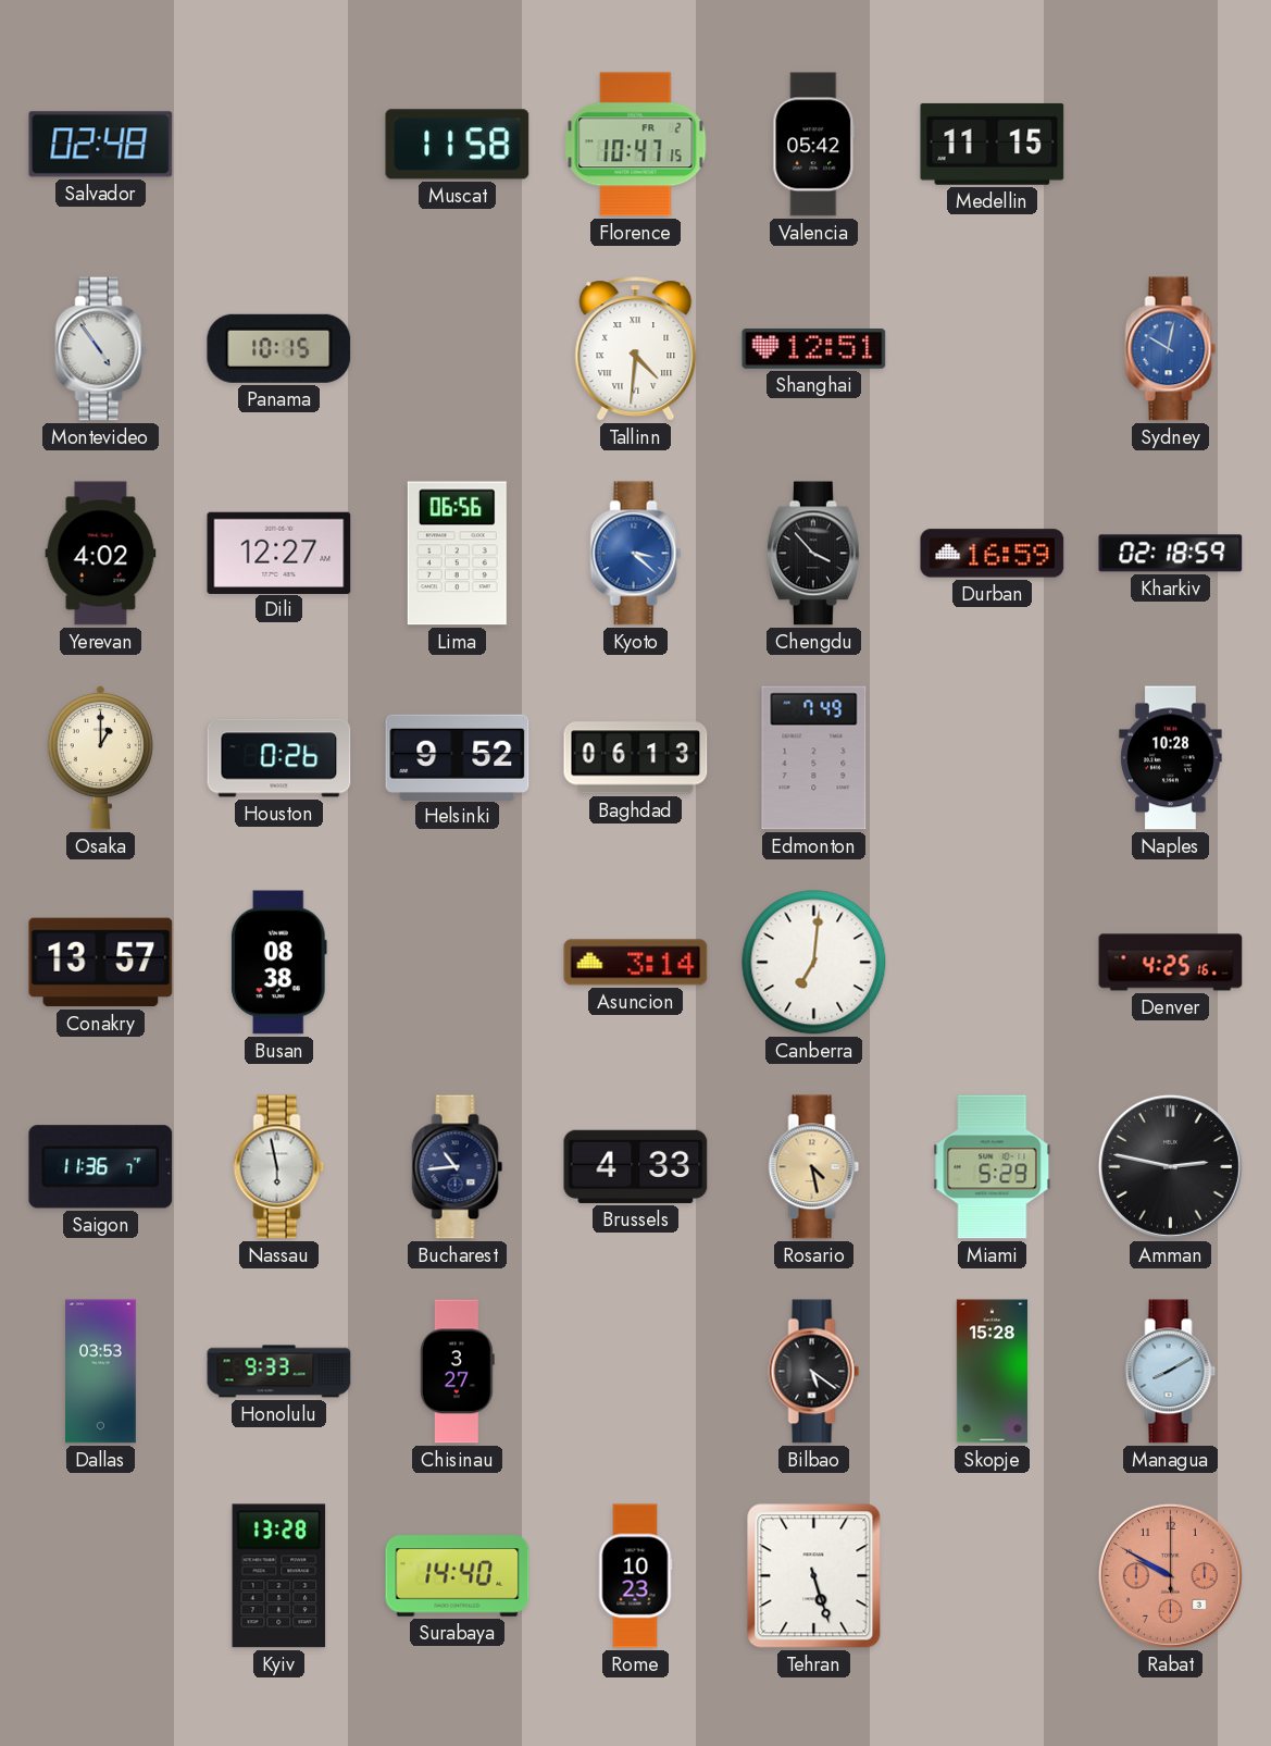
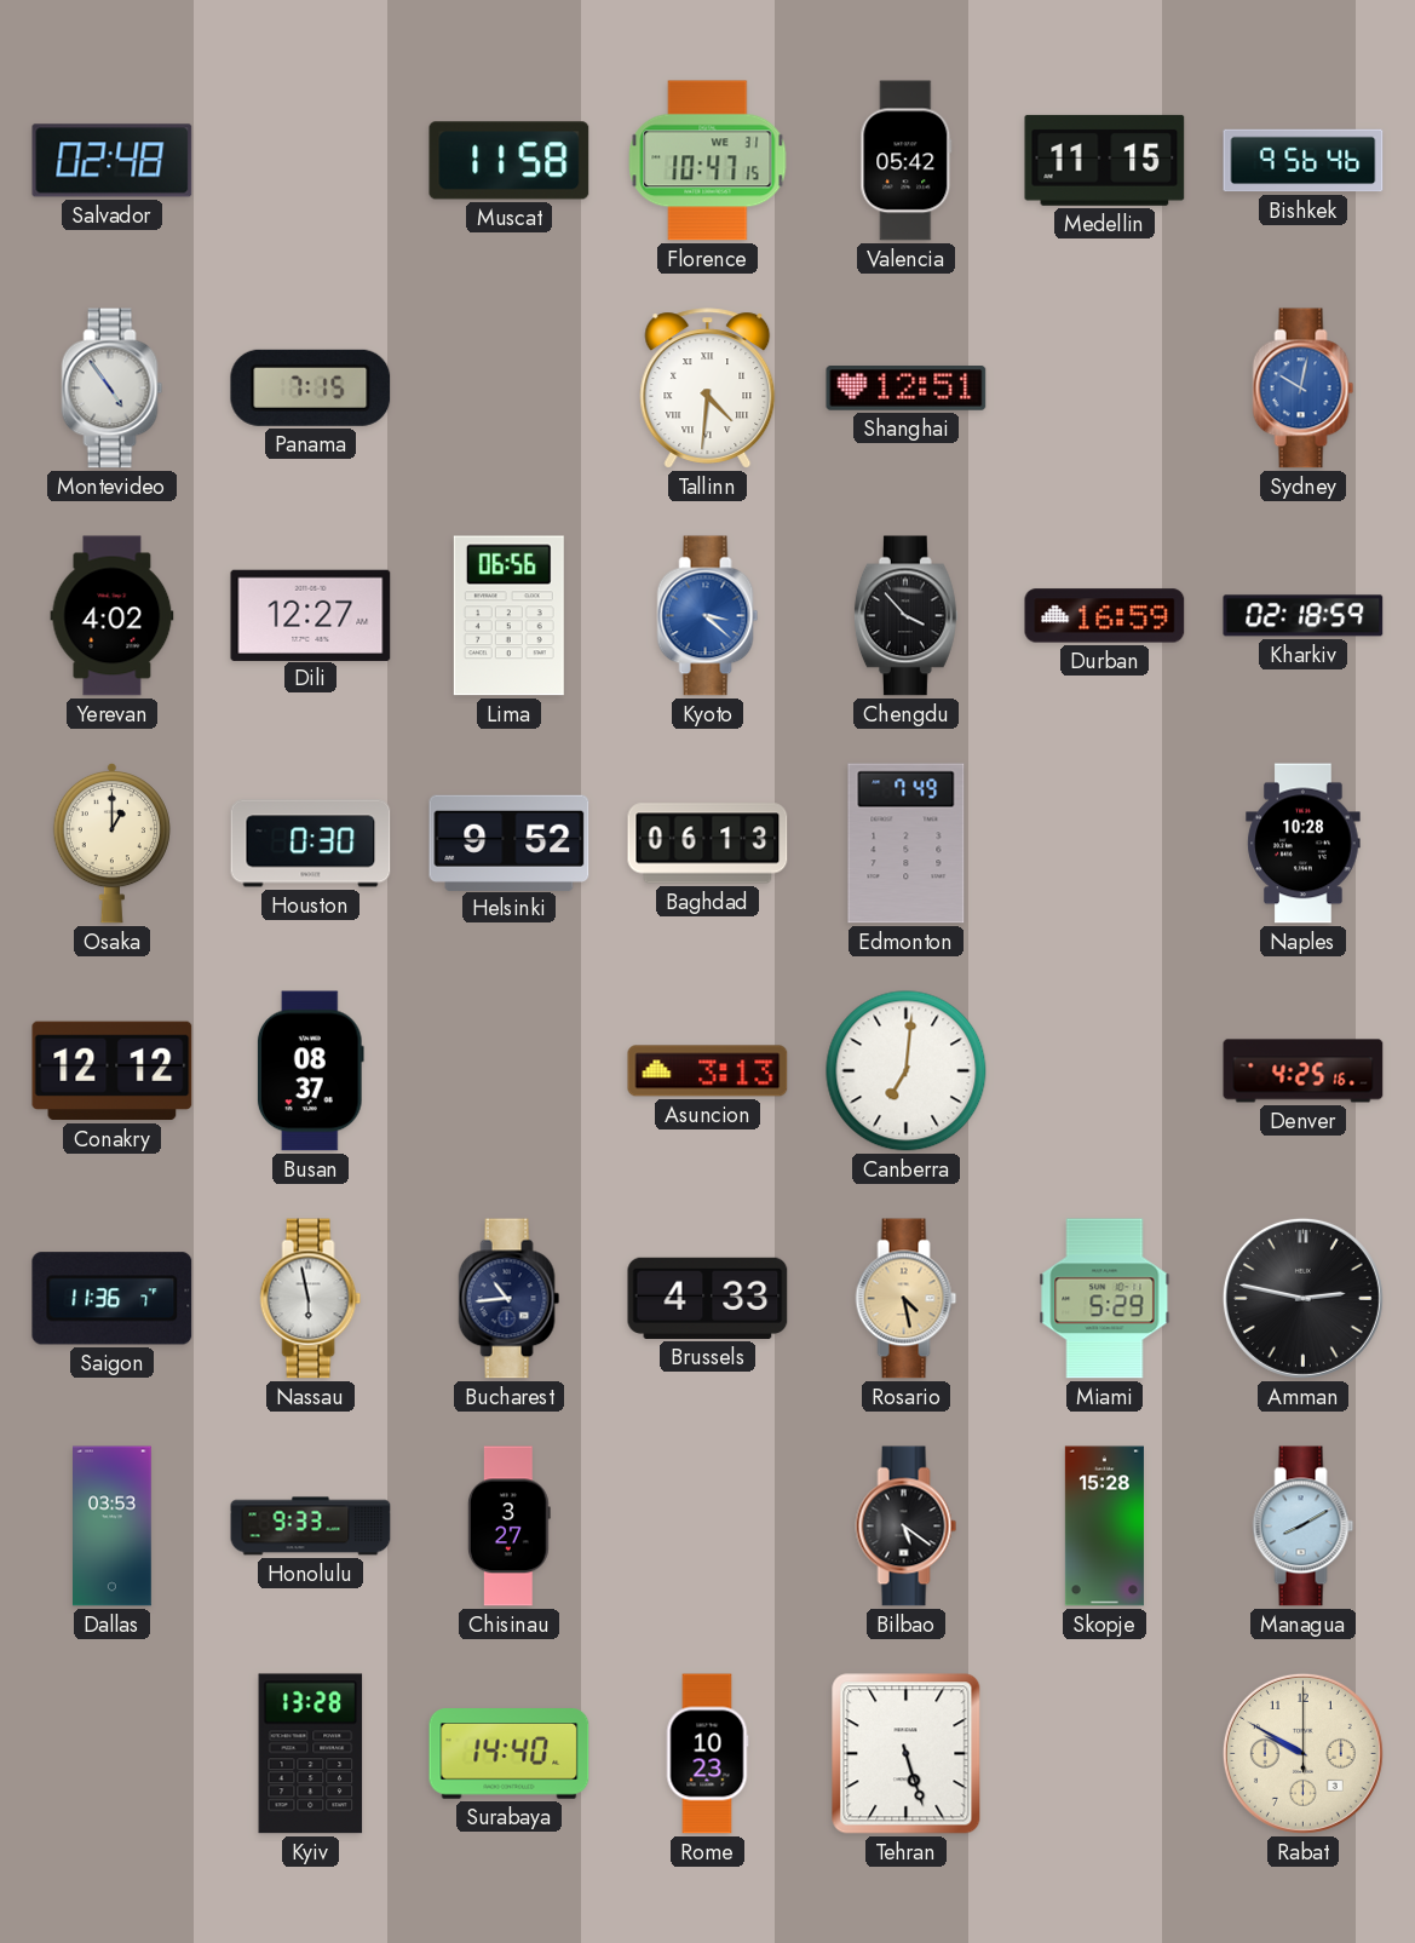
Florence date: FR 2 -> WE 31
Bishkek: none -> 9:56
Panama: 10:15 -> 7:15
Houston: 0:26 -> 0:30
Conakry: 13:57 -> 12:12
Busan: 08:38 -> 08:37
Asuncion: 3:14 -> 3:13
Rabat dial: salmon -> cream
